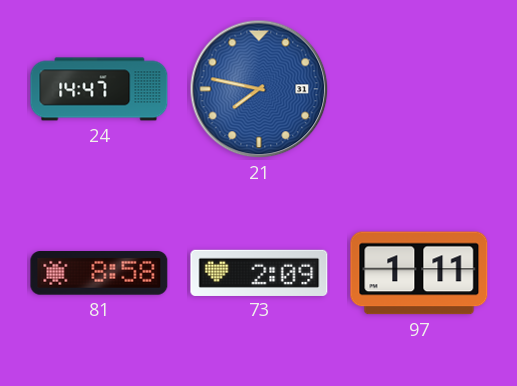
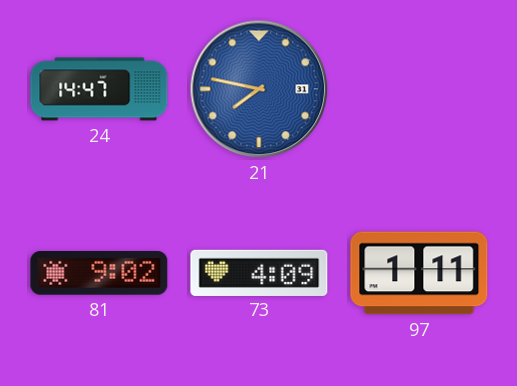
81: 8:58 -> 9:02
73: 2:09 -> 4:09
